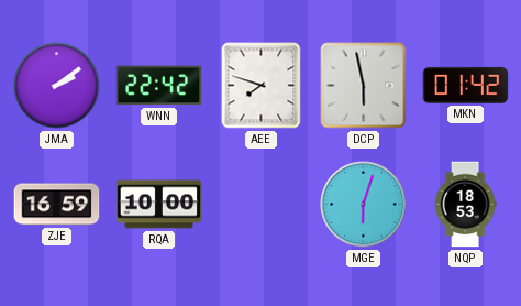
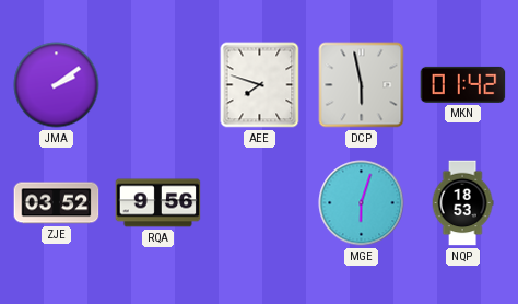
WNN: 22:42 -> none
ZJE: 16:59 -> 03:52
RQA: 10:00 -> 9:56
